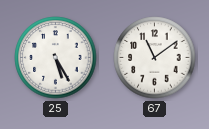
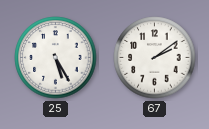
67: 11:09 -> 2:09
